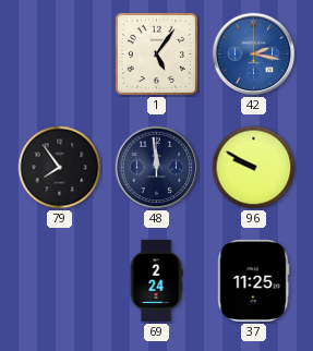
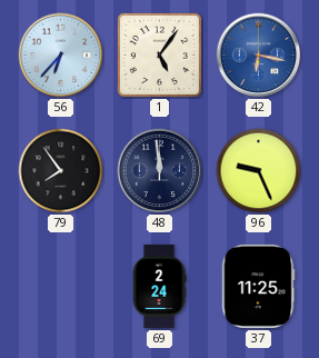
56: none -> 6:37
42: 2:17 -> 6:17
96: 9:50 -> 9:26
